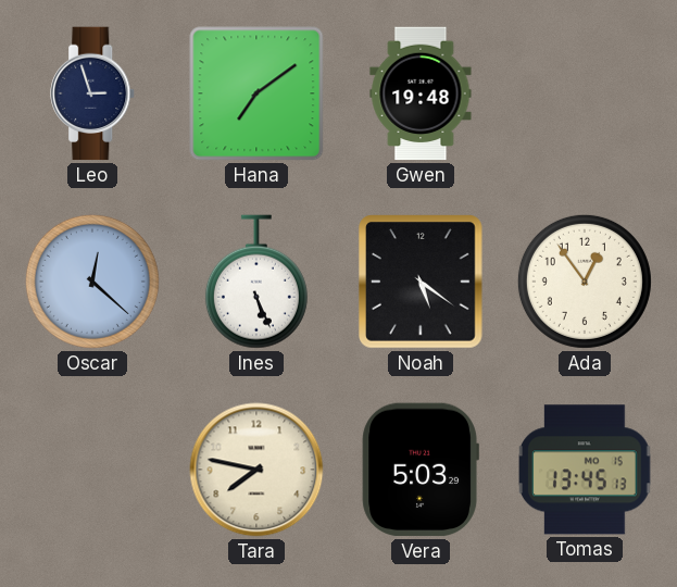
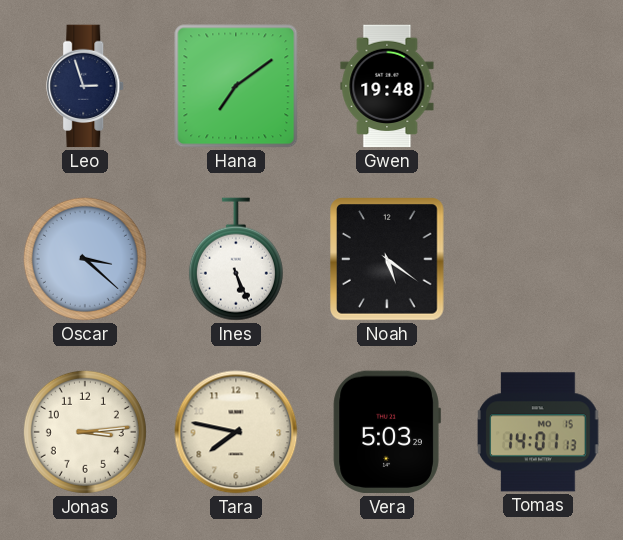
Oscar: 12:22 -> 3:22
Ada: 12:54 -> none
Jonas: none -> 3:14
Tomas: 13:45 -> 14:01
